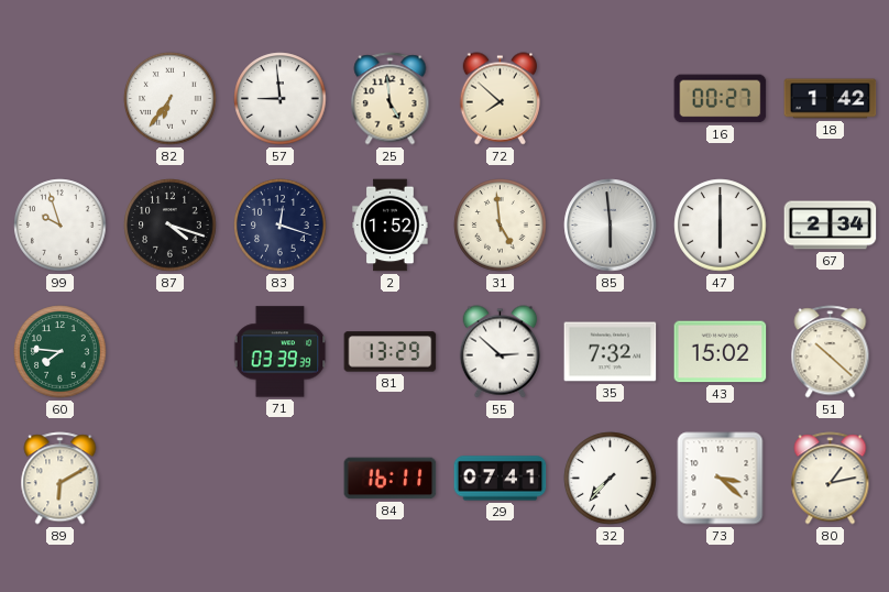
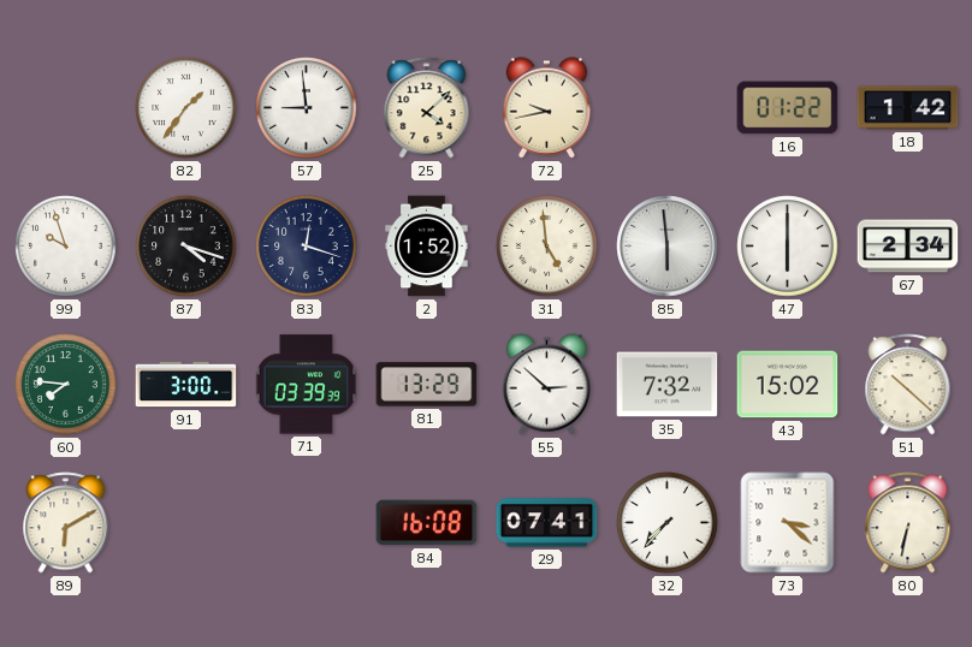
82: 6:36 -> 1:36
25: 4:59 -> 4:08
72: 7:52 -> 9:43
16: 00:27 -> 01:22
91: none -> 3:00
84: 16:11 -> 16:08
80: 1:13 -> 6:32
